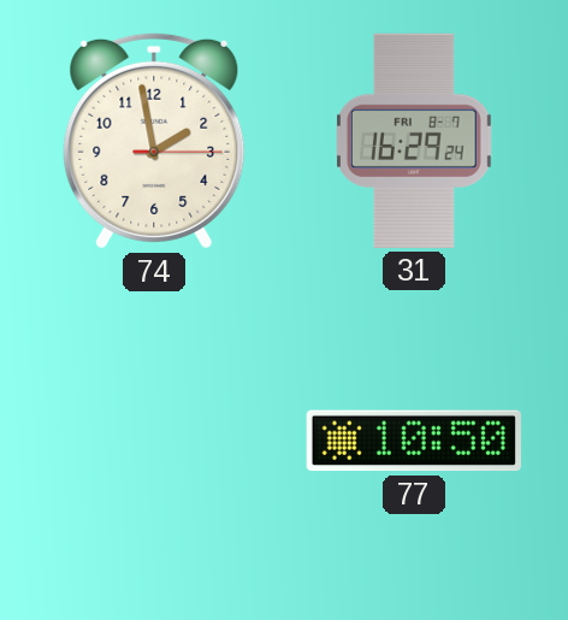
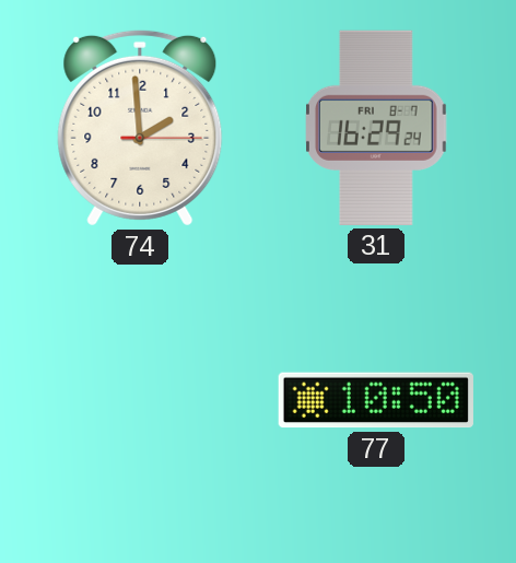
74: 1:58 -> 1:59
